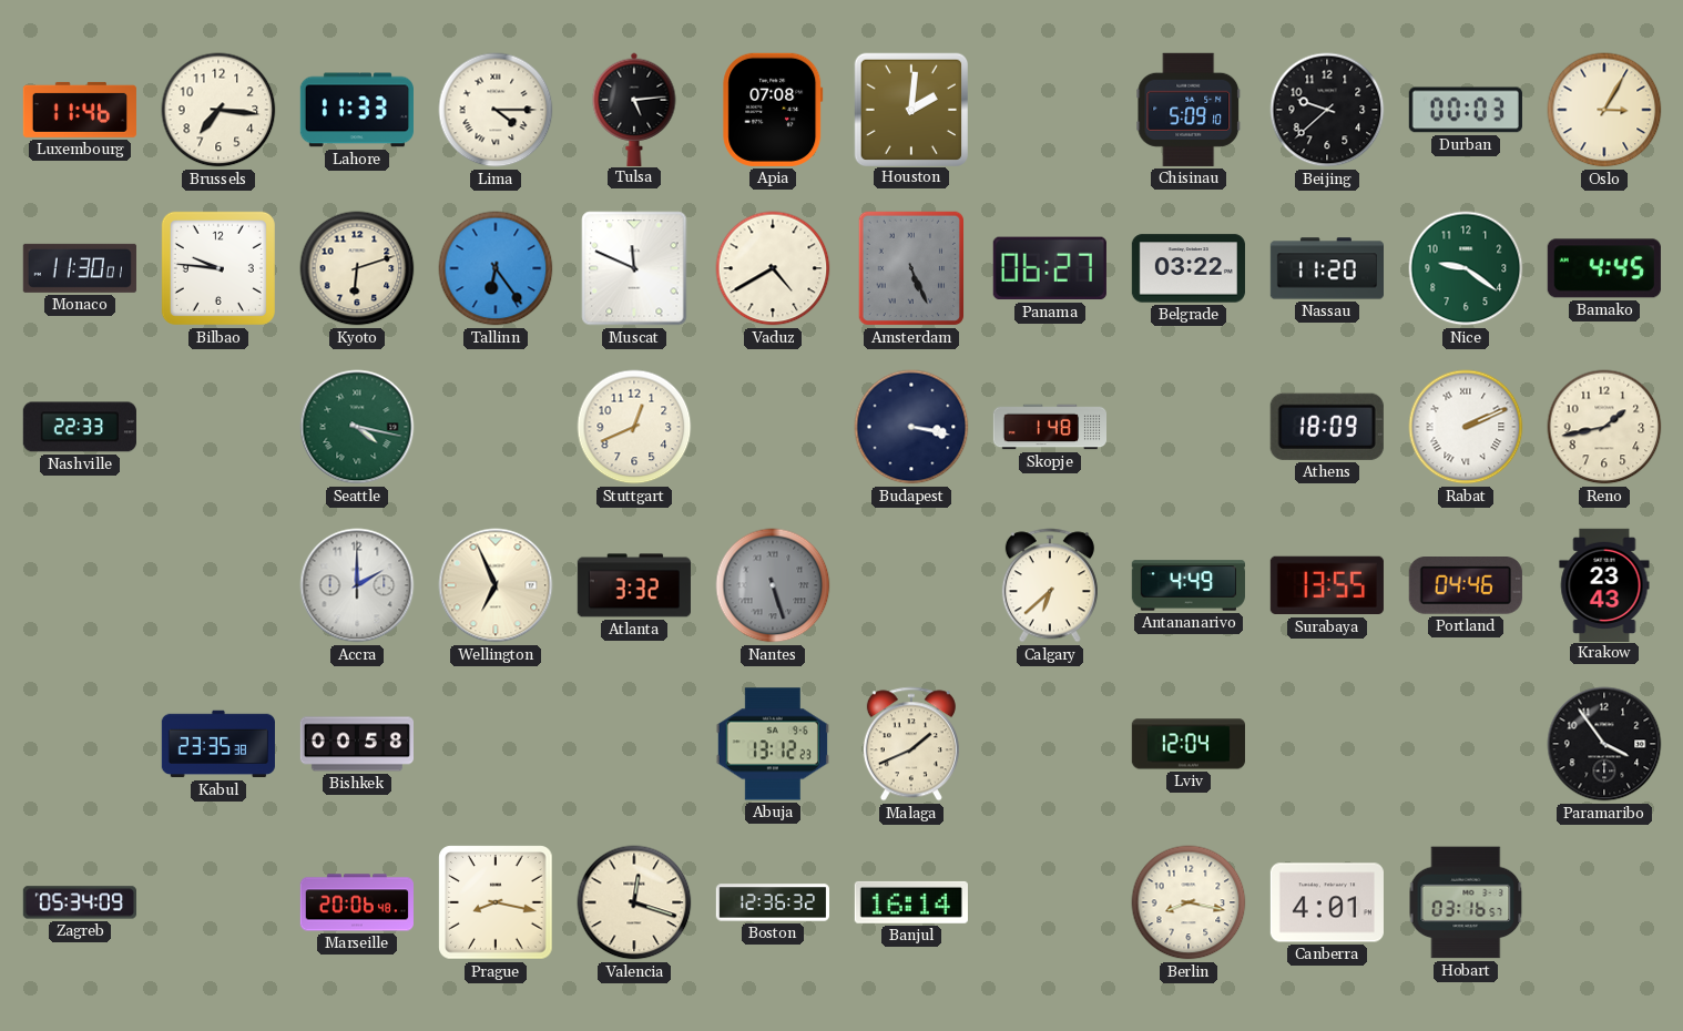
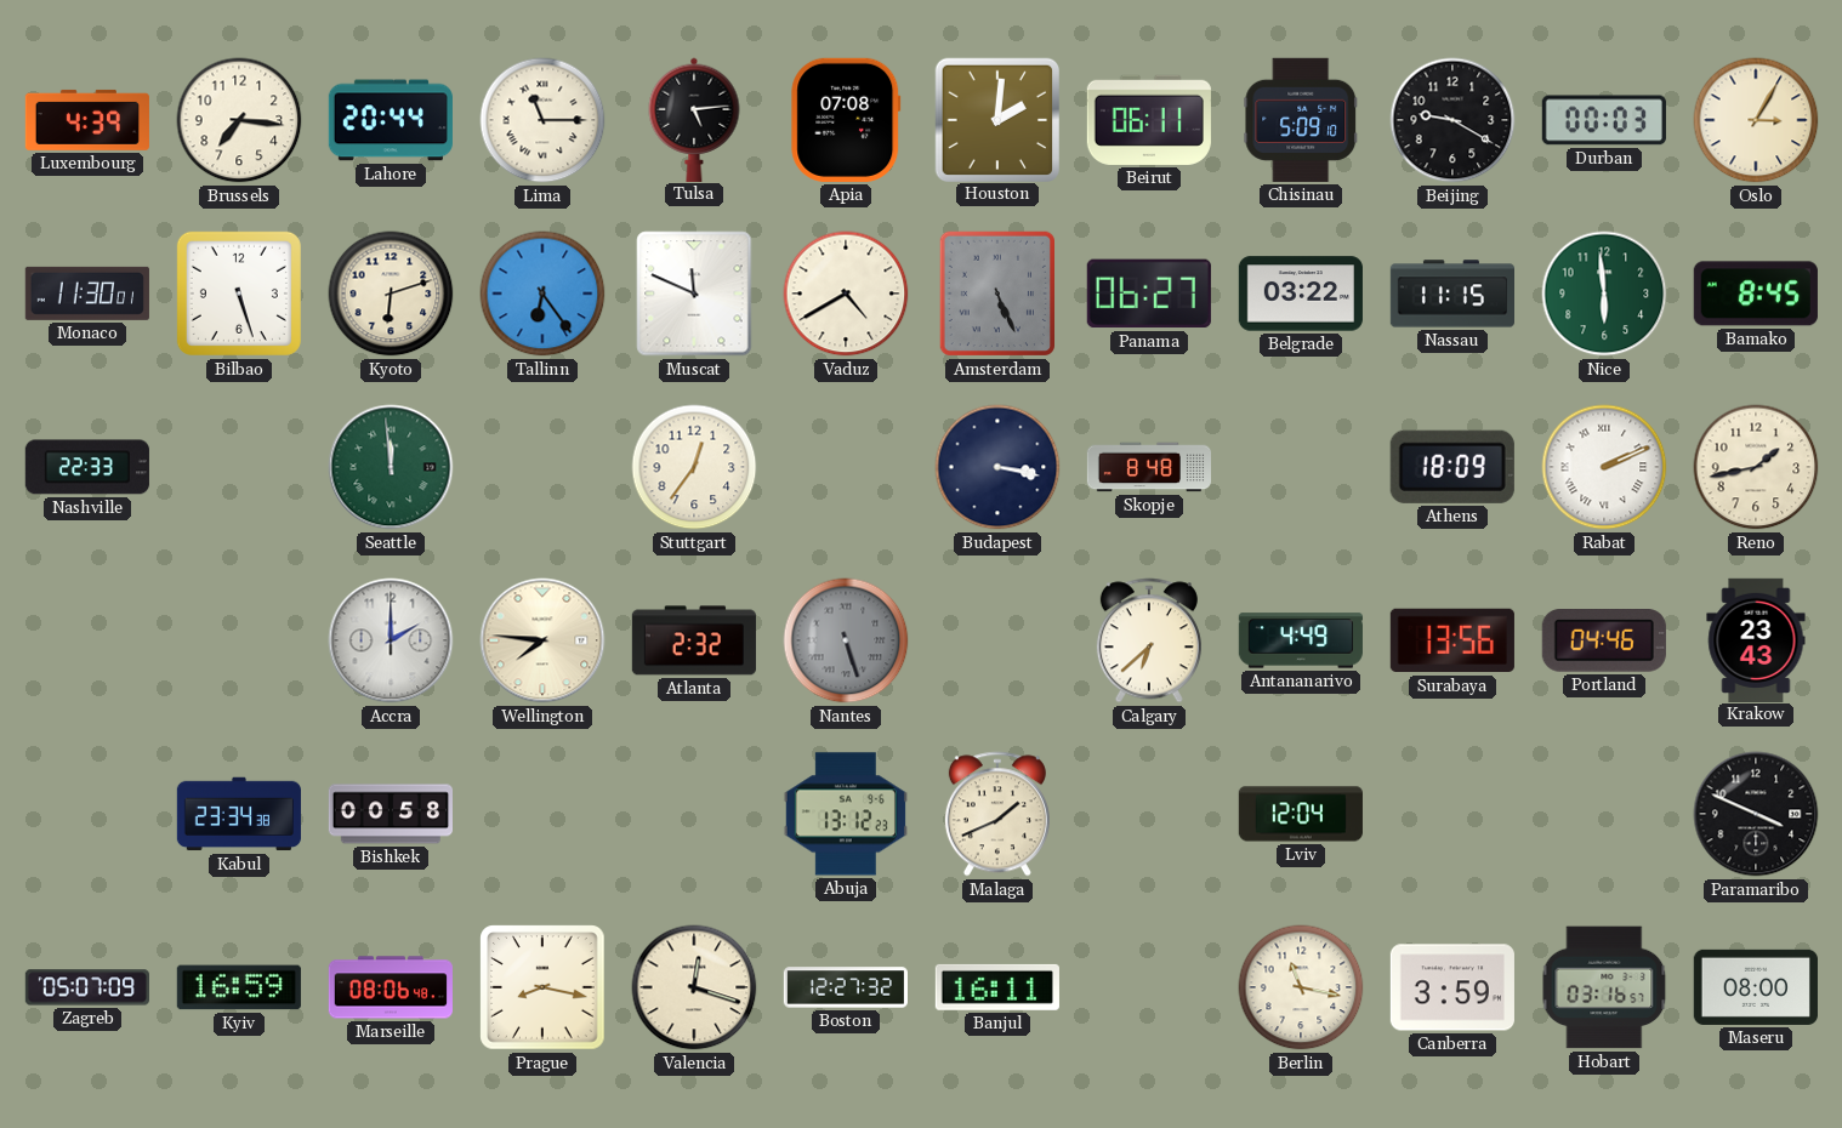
Luxembourg: 11:46 -> 4:39
Lahore: 11:33 -> 20:44
Lima: 4:15 -> 11:15
Beirut: none -> 06:11
Beijing: 9:38 -> 9:20
Bilbao: 9:46 -> 5:27
Nassau: 11:20 -> 11:15
Nice: 9:21 -> 5:59
Bamako: 4:45 -> 8:45
Seattle: 4:17 -> 11:59
Stuttgart: 12:41 -> 12:36
Skopje: 1:48 -> 8:48
Wellington: 6:56 -> 7:46
Atlanta: 3:32 -> 2:32
Surabaya: 13:55 -> 13:56
Kabul: 23:35 -> 23:34
Paramaribo: 3:54 -> 3:49
Zagreb: 05:34 -> 05:07
Kyiv: none -> 16:59
Marseille: 20:06 -> 08:06
Boston: 12:36 -> 12:27
Banjul: 16:14 -> 16:11
Berlin: 8:17 -> 11:17
Canberra: 4:01 -> 3:59
Maseru: none -> 08:00
